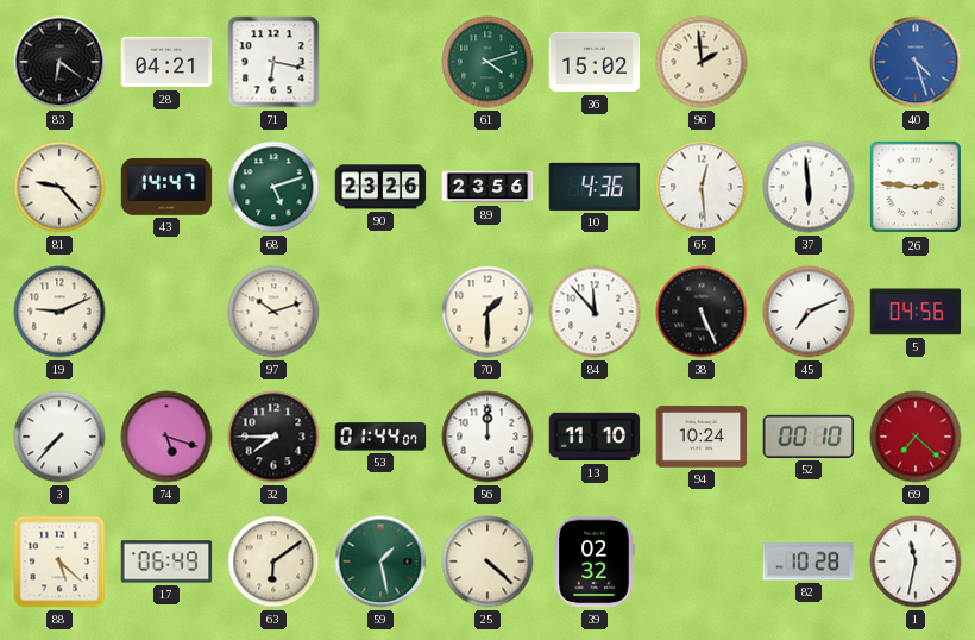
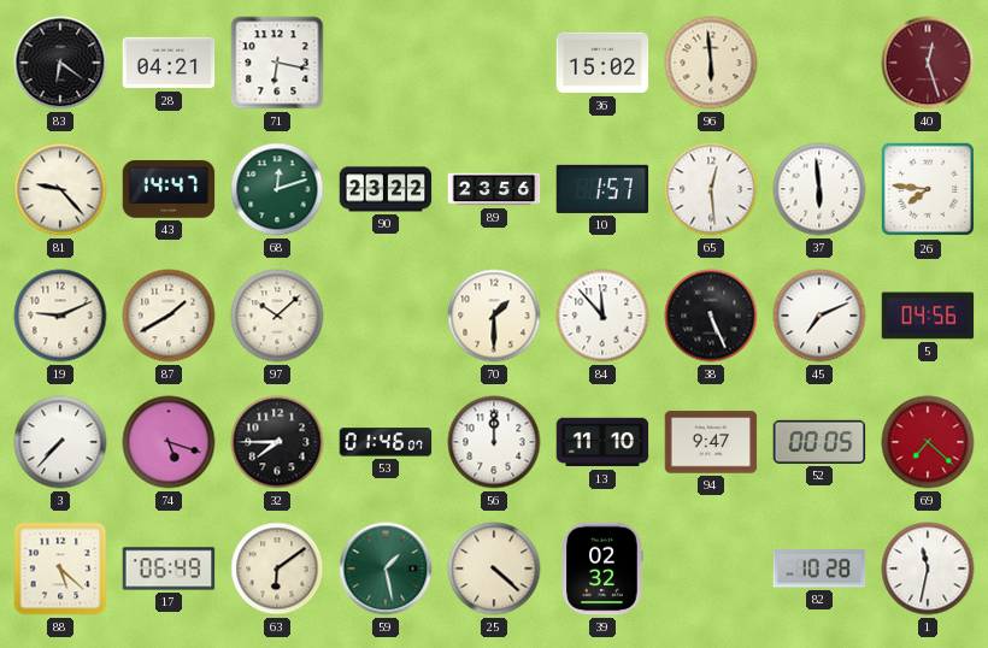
61: 4:12 -> none
96: 1:59 -> 5:59
40: 4:27 -> 12:27
40 dial: blue -> burgundy
68: 5:12 -> 12:12
90: 23:26 -> 23:22
10: 4:36 -> 1:57
26: 2:46 -> 7:46
87: none -> 1:40
97: 10:12 -> 10:08
53: 01:44 -> 01:46
94: 10:24 -> 9:47
52: 00:10 -> 00:05
